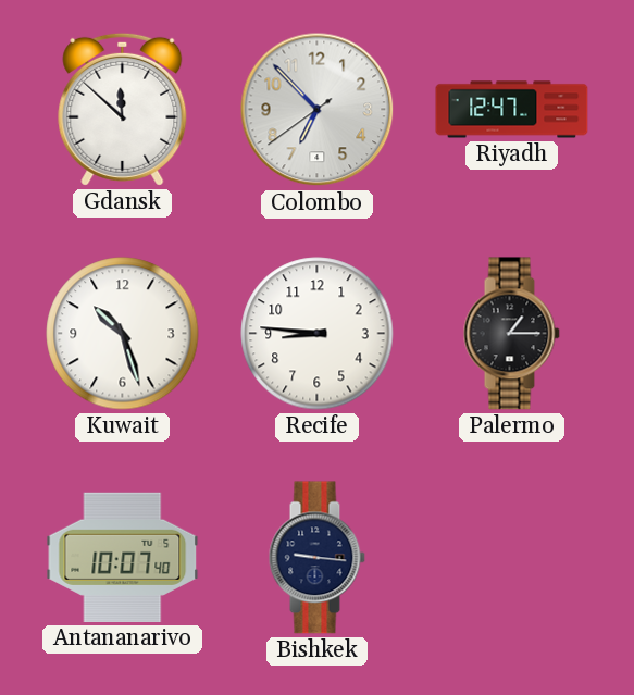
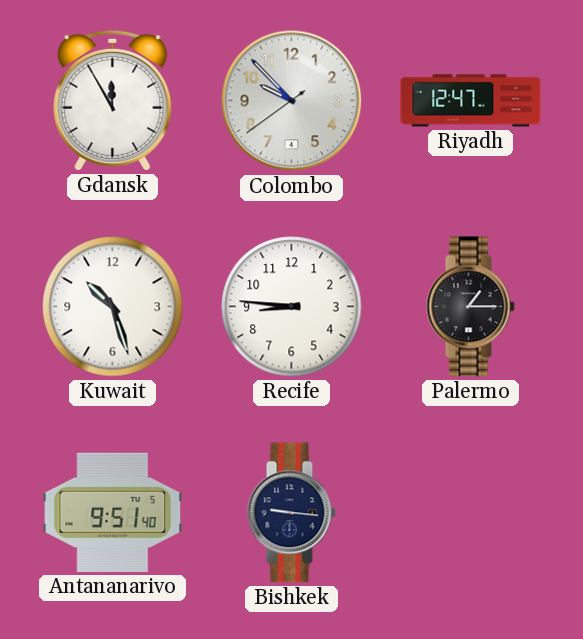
Gdansk: 11:52 -> 11:55
Colombo: 6:52 -> 9:52
Antananarivo: 10:07 -> 9:51
